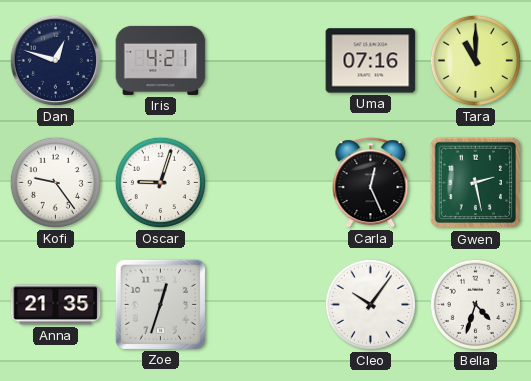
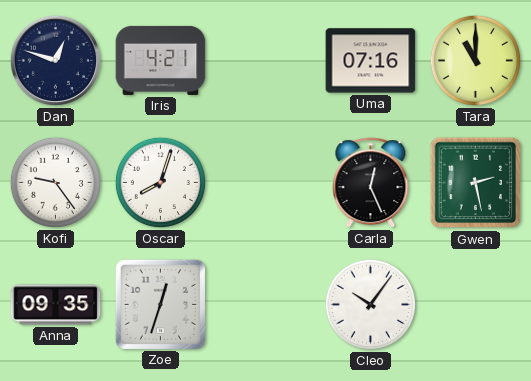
Oscar: 9:03 -> 8:03
Anna: 21:35 -> 09:35
Bella: 4:33 -> none
